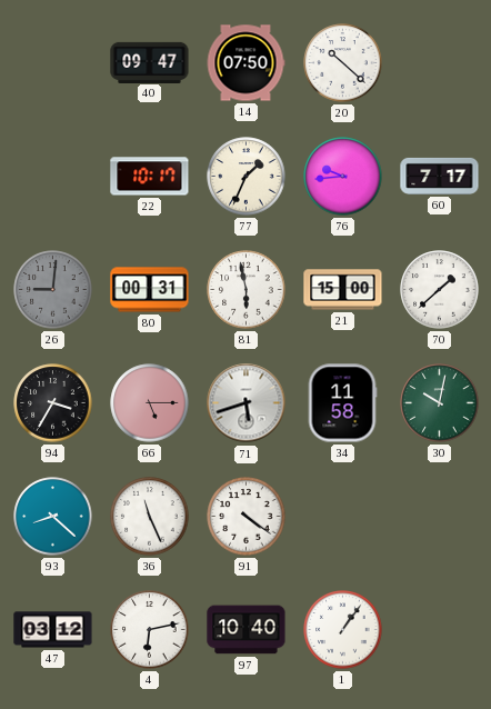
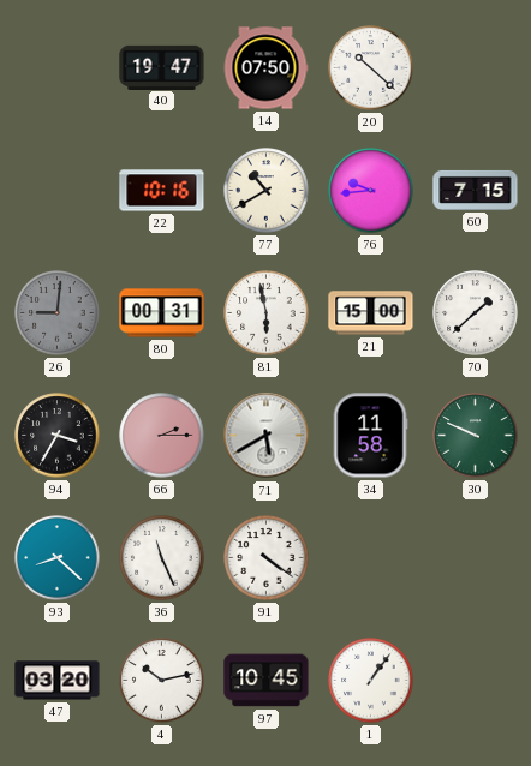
40: 09:47 -> 19:47
22: 10:17 -> 10:16
77: 1:34 -> 10:40
60: 7:17 -> 7:15
66: 5:15 -> 2:15
71: 5:42 -> 5:40
30: 10:02 -> 9:49
47: 03:12 -> 03:20
4: 6:13 -> 10:13
97: 10:40 -> 10:45
